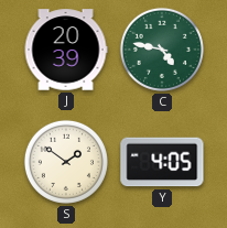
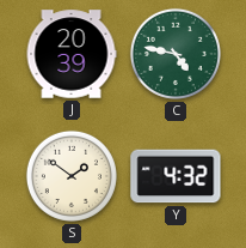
Y: 4:05 -> 4:32
